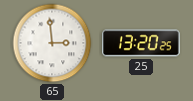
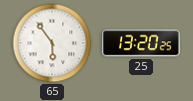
65: 2:59 -> 5:54
